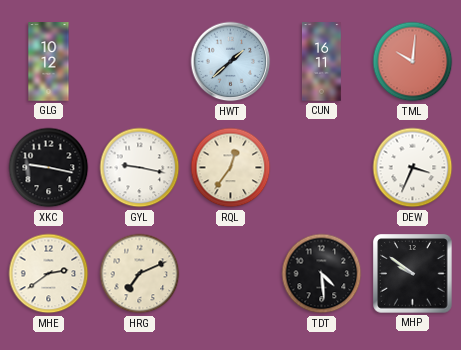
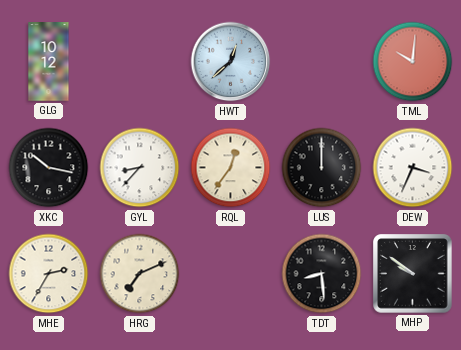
HWT: 1:38 -> 12:38
CUN: 16:11 -> none
XKC: 9:17 -> 10:17
GYL: 9:17 -> 8:37
LUS: none -> 12:00
MHE: 2:39 -> 2:35
TDT: 4:29 -> 8:29
